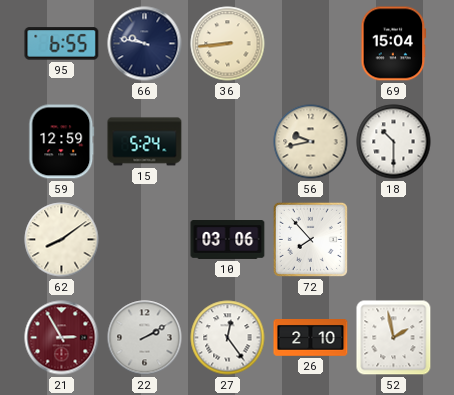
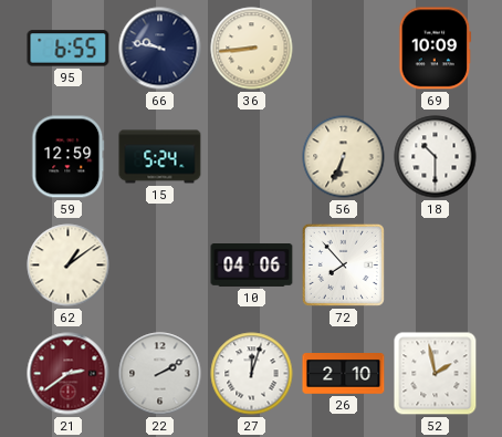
69: 15:04 -> 10:09
56: 9:43 -> 6:34
62: 8:09 -> 1:09
10: 03:06 -> 04:06
21: 2:55 -> 2:39
27: 12:24 -> 12:03
